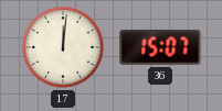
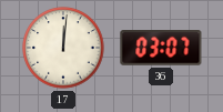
36: 15:07 -> 03:07
